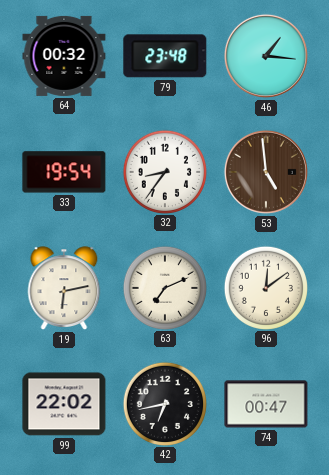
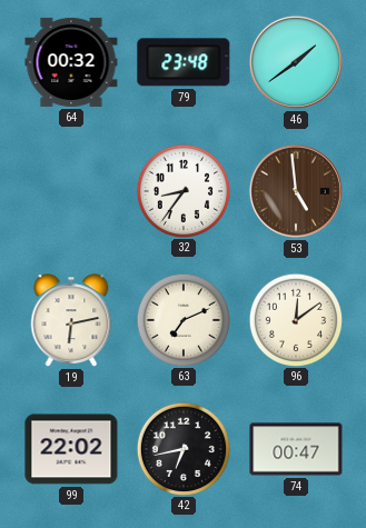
46: 1:16 -> 1:39
33: 19:54 -> none
